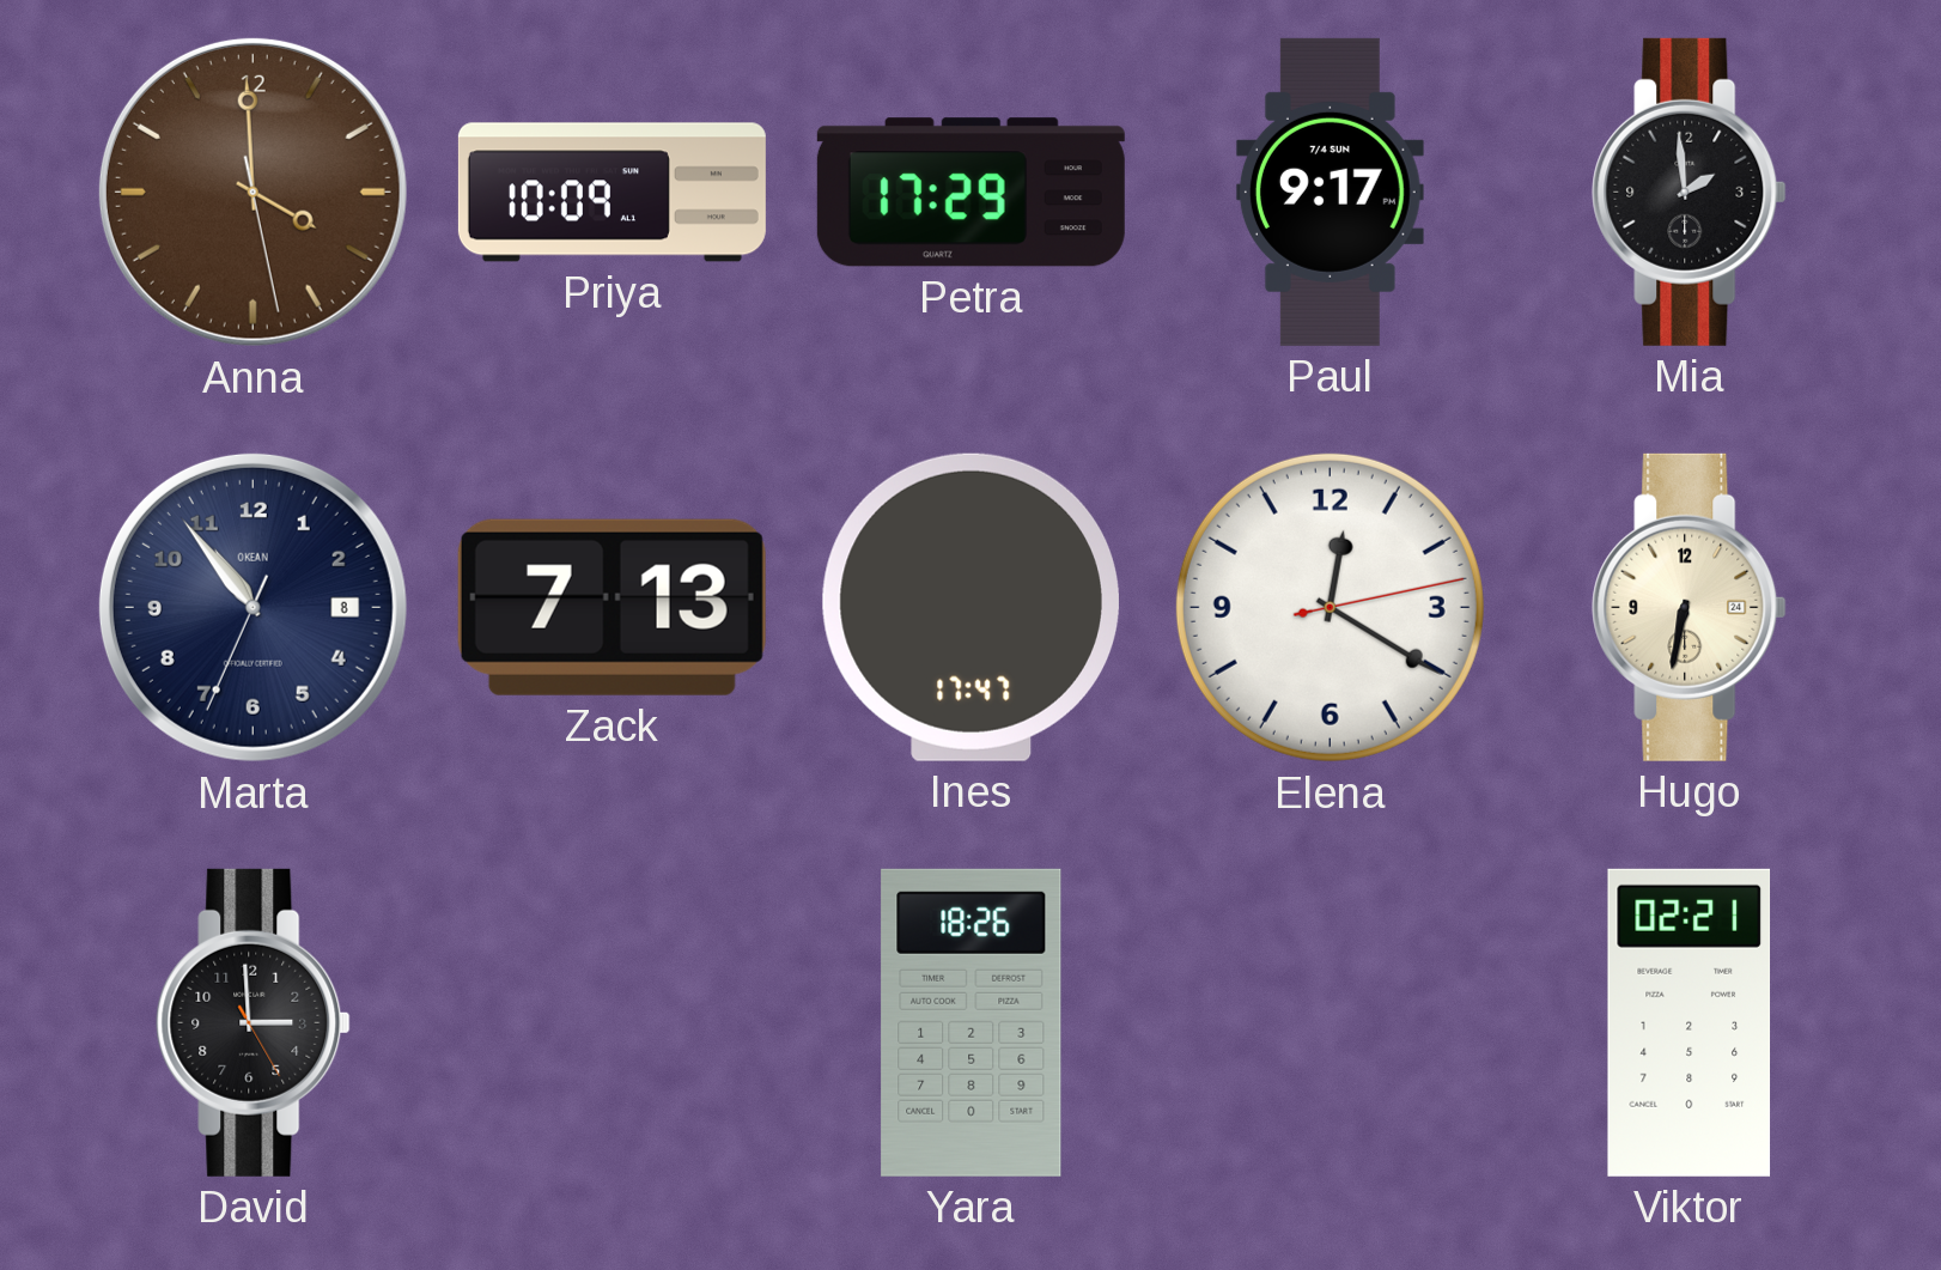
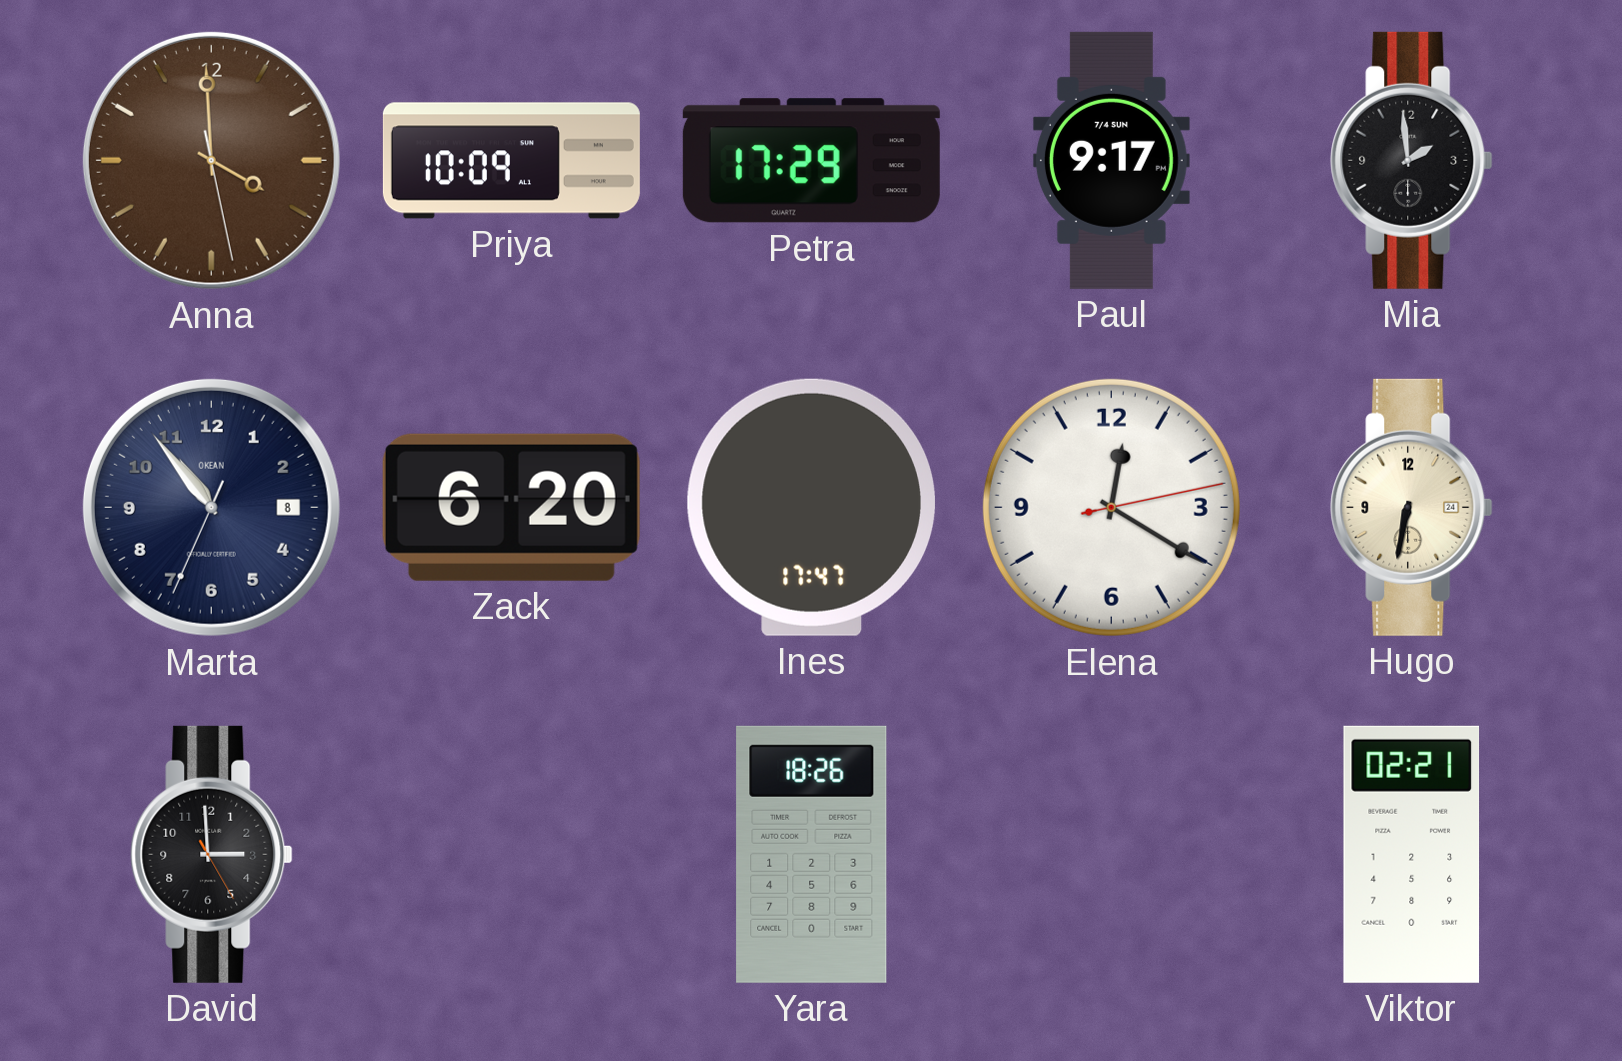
Zack: 7:13 -> 6:20
